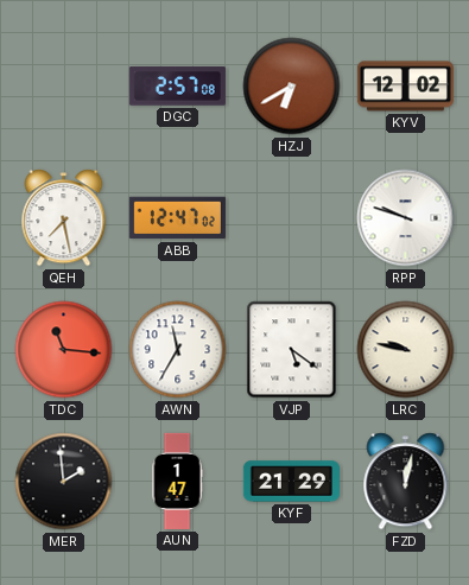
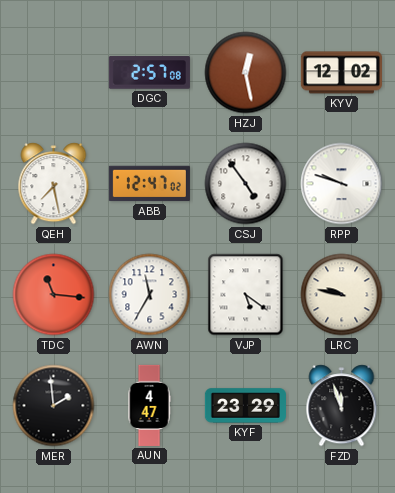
HZJ: 6:40 -> 12:28
CSJ: none -> 4:54
AUN: 1:47 -> 4:47
KYF: 21:29 -> 23:29
FZD: 12:02 -> 11:57
